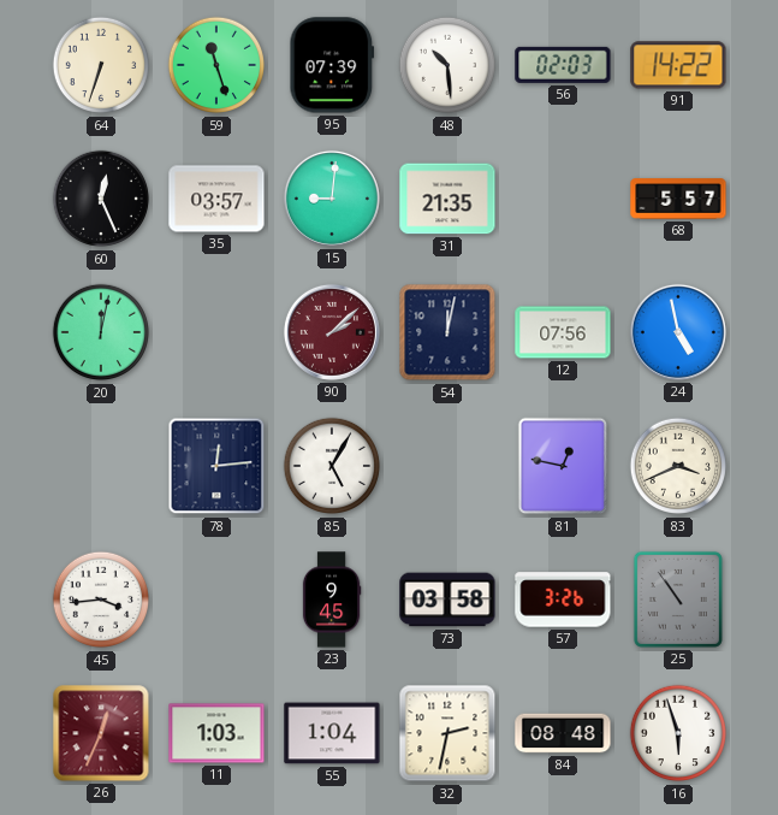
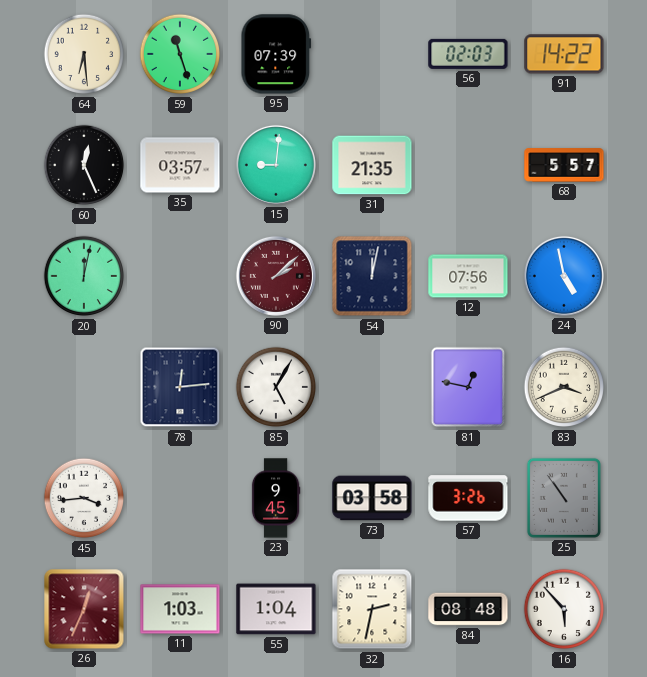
64: 6:33 -> 6:29
48: 10:29 -> none
16: 5:57 -> 5:53
